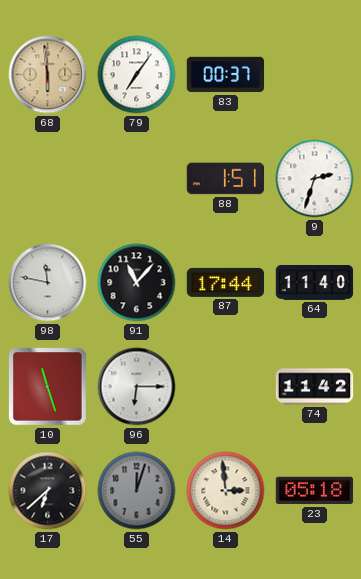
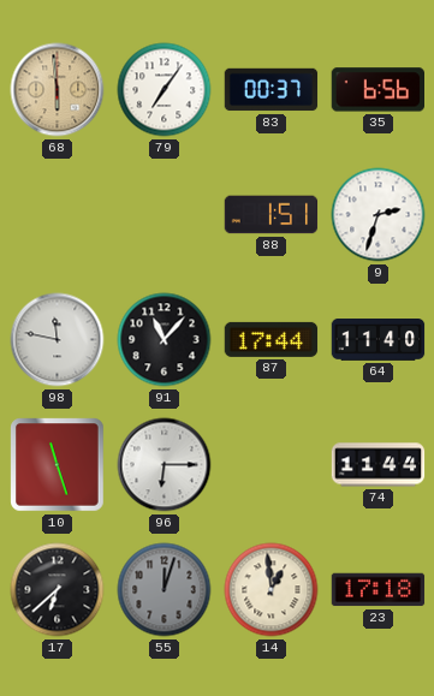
35: none -> 6:56
74: 11:42 -> 11:44
14: 2:59 -> 12:59
23: 05:18 -> 17:18
